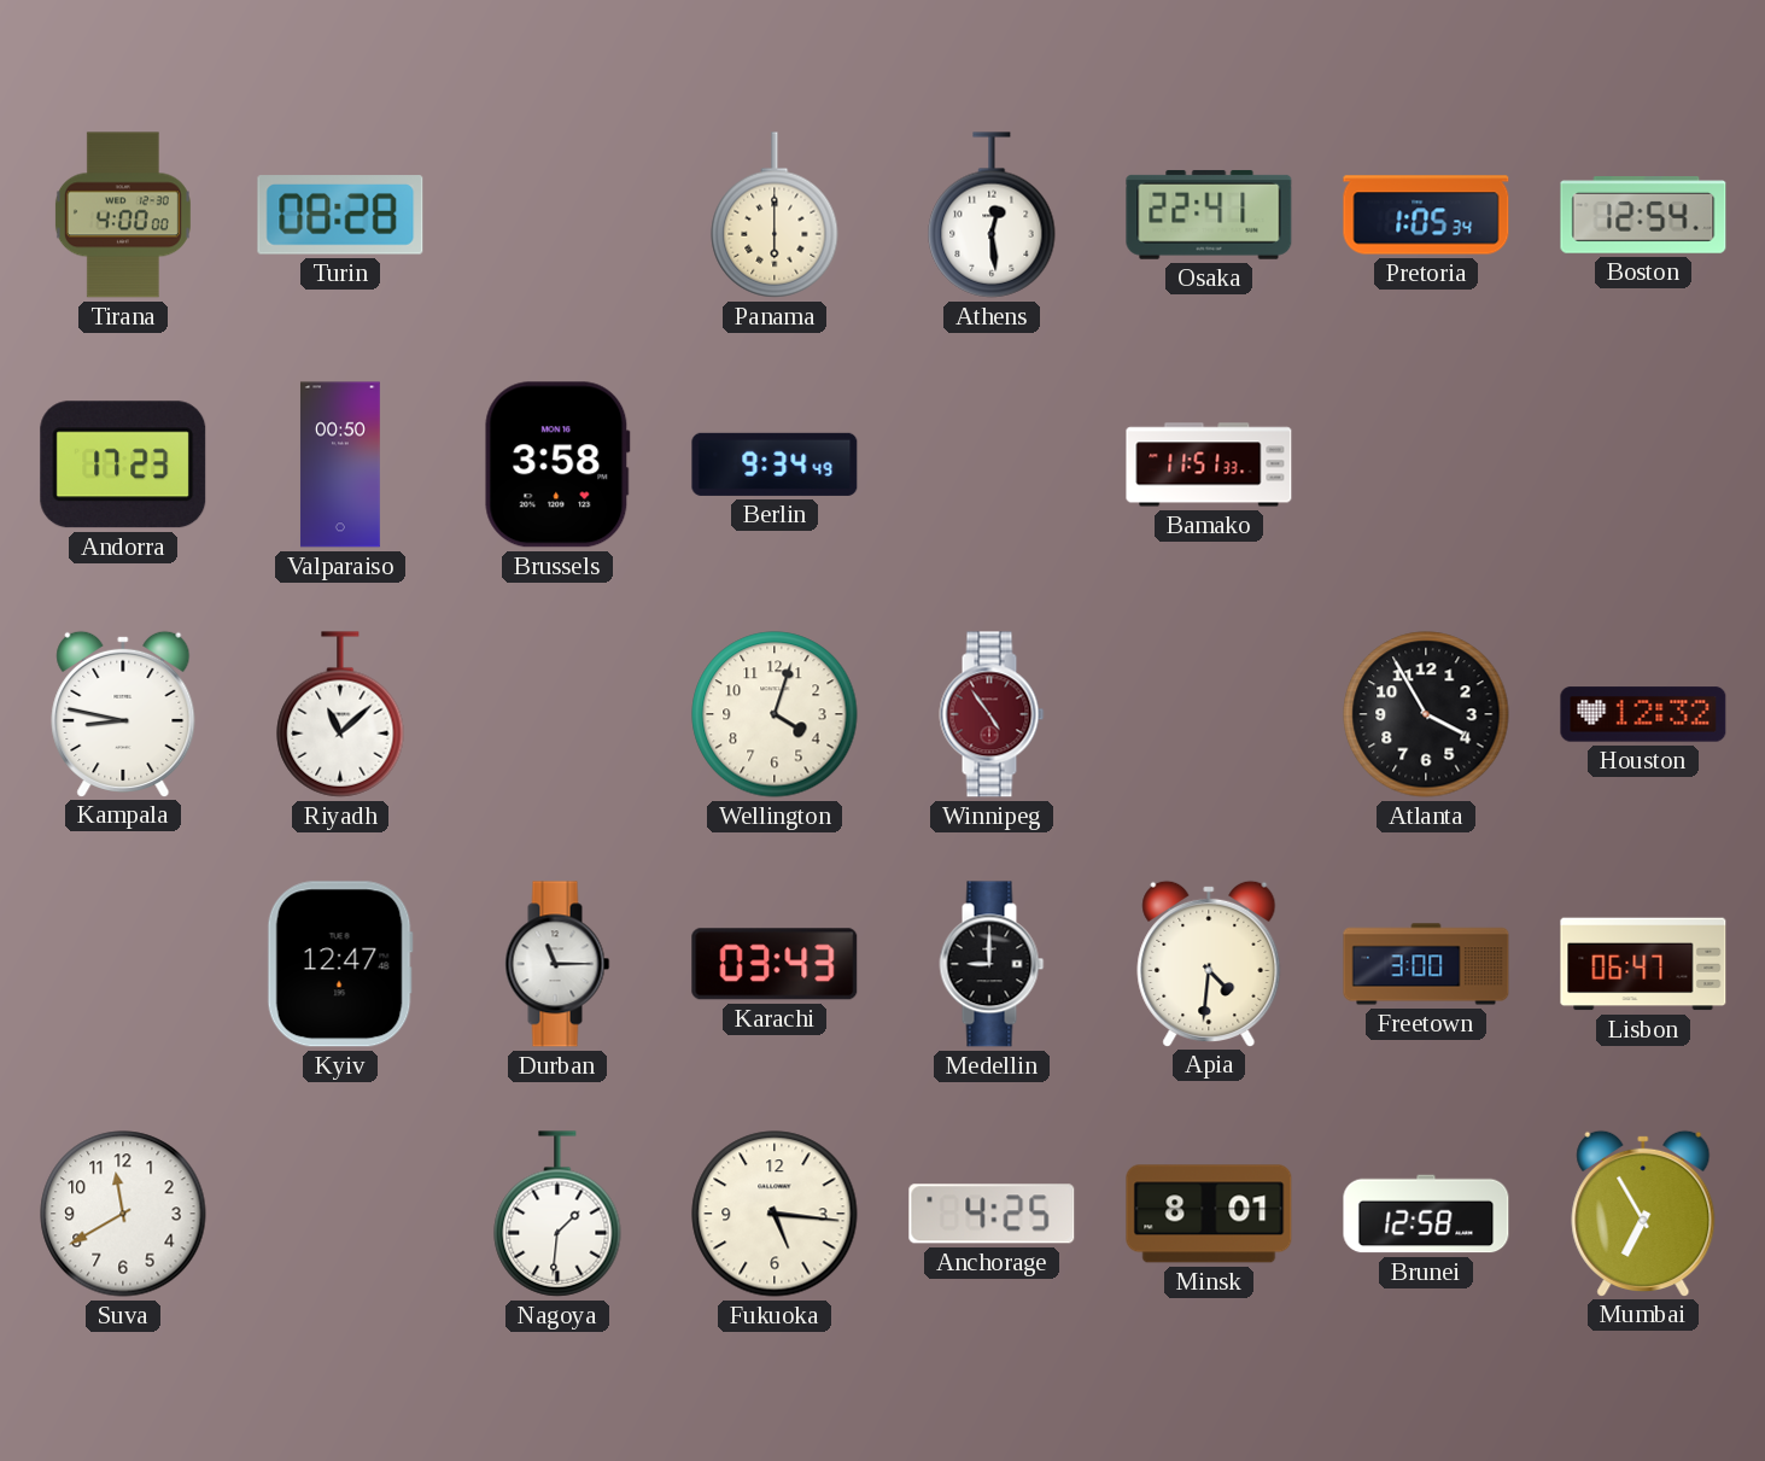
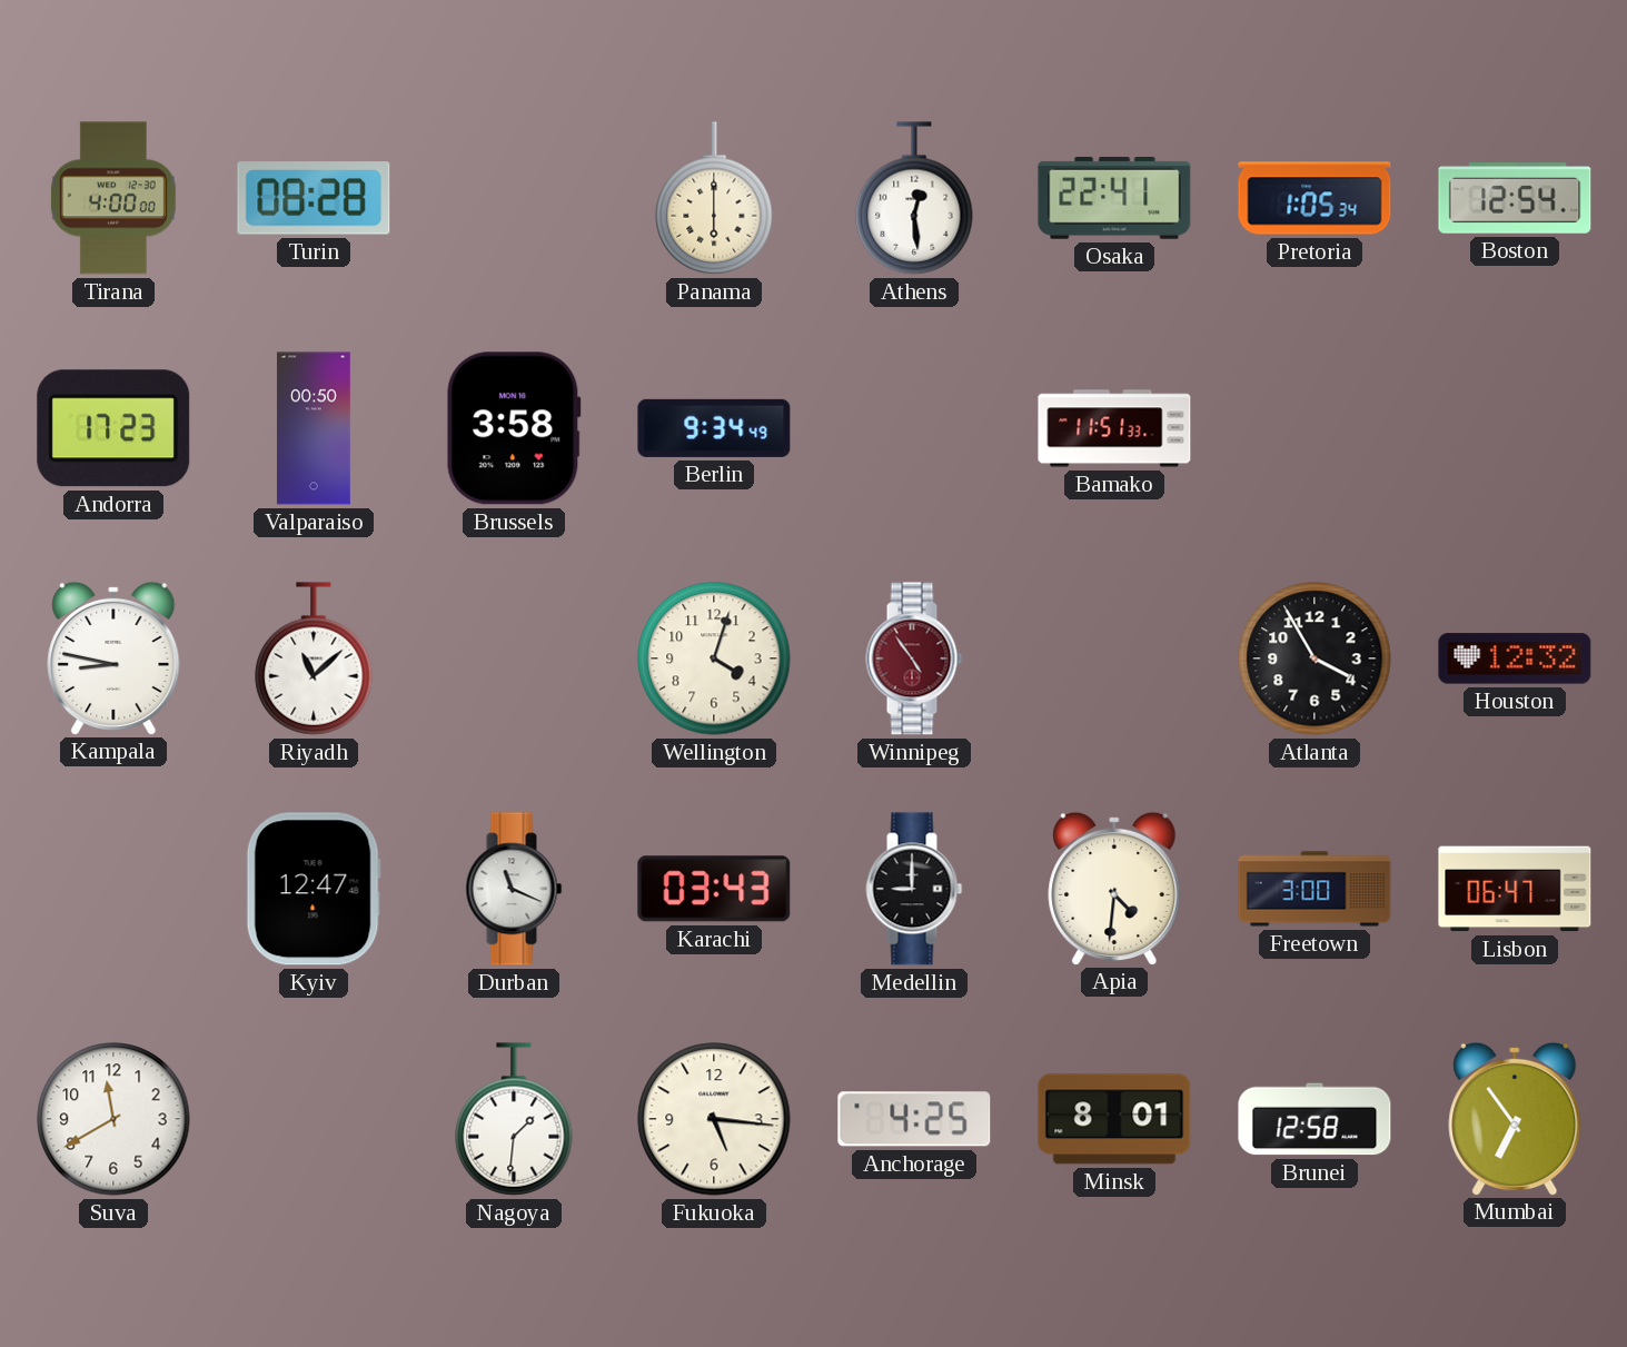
Durban: 11:15 -> 11:19
Mumbai: 6:55 -> 6:54
